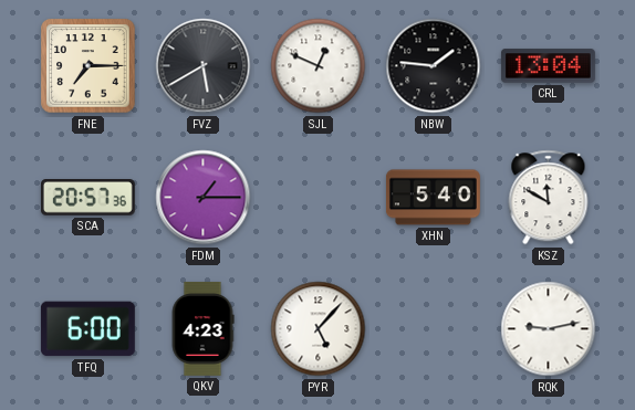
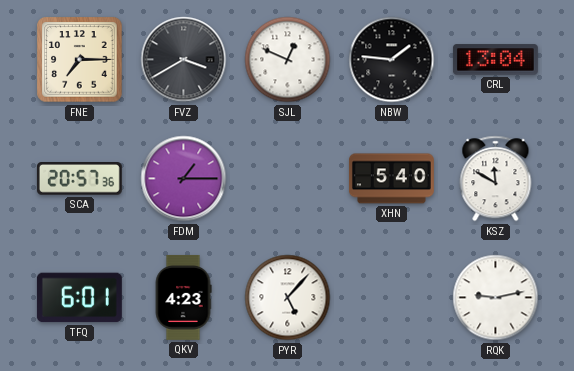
FVZ: 5:40 -> 3:40
TFQ: 6:00 -> 6:01
